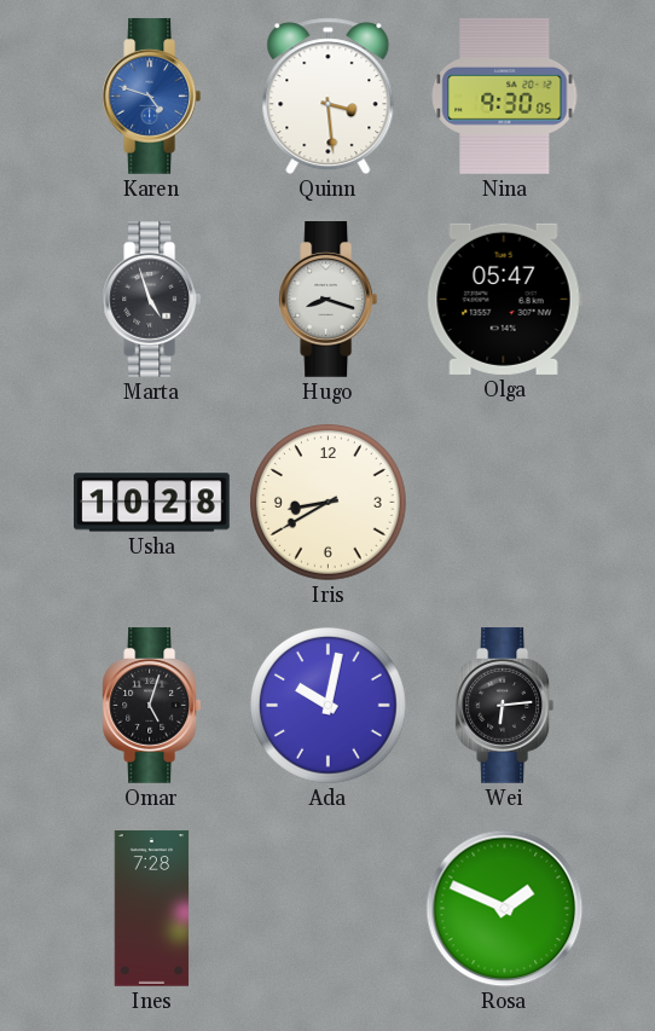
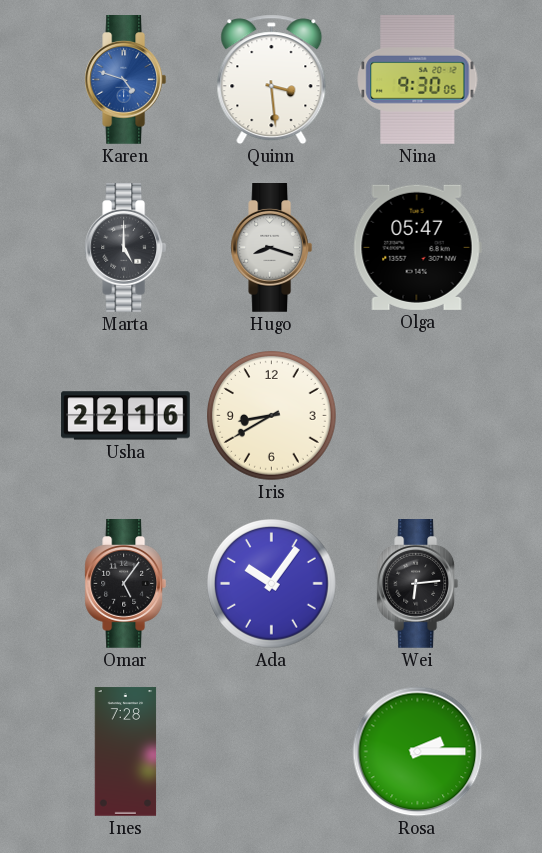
Marta: 4:57 -> 5:00
Usha: 10:28 -> 22:16
Omar: 5:03 -> 5:06
Ada: 10:02 -> 10:06
Rosa: 1:49 -> 2:15
